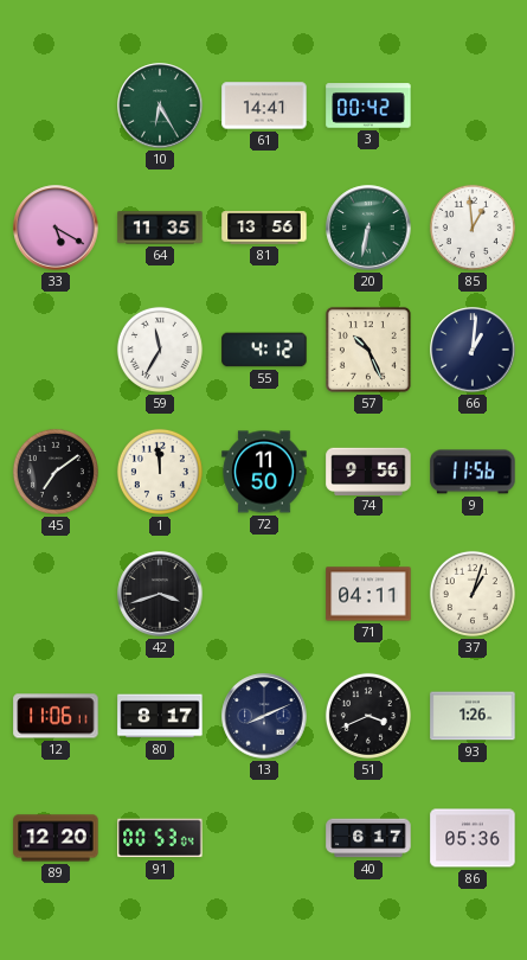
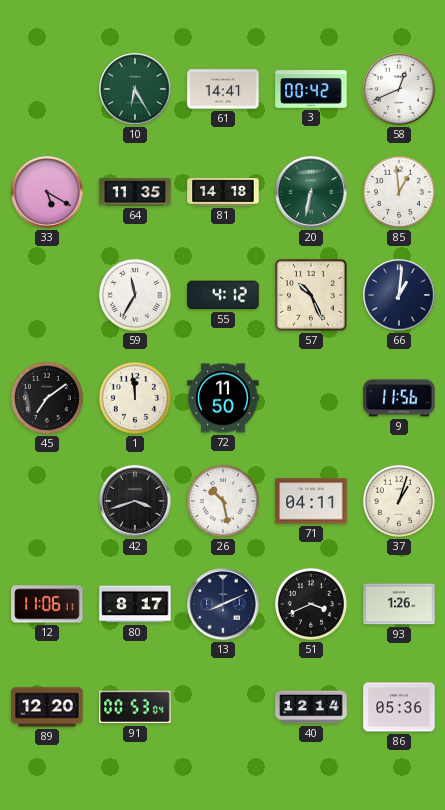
58: none -> 12:41
81: 13:56 -> 14:18
74: 9:56 -> none
26: none -> 10:28
40: 6:17 -> 12:14
